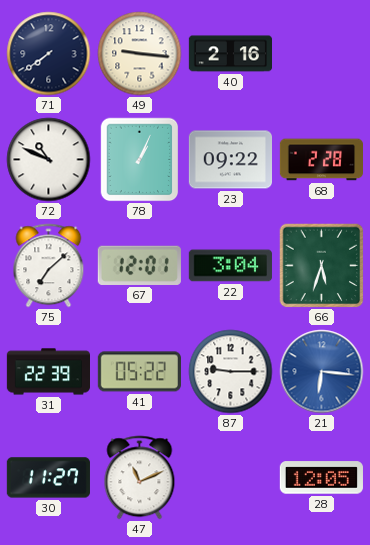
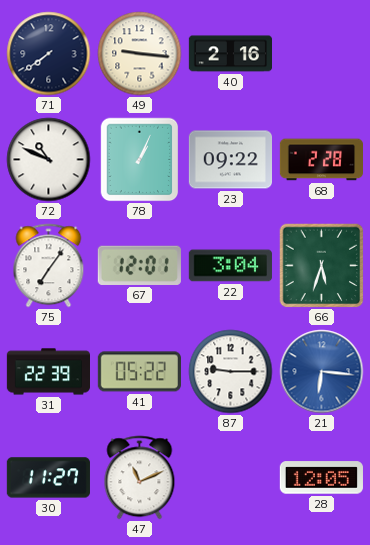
75: 7:08 -> 7:06
